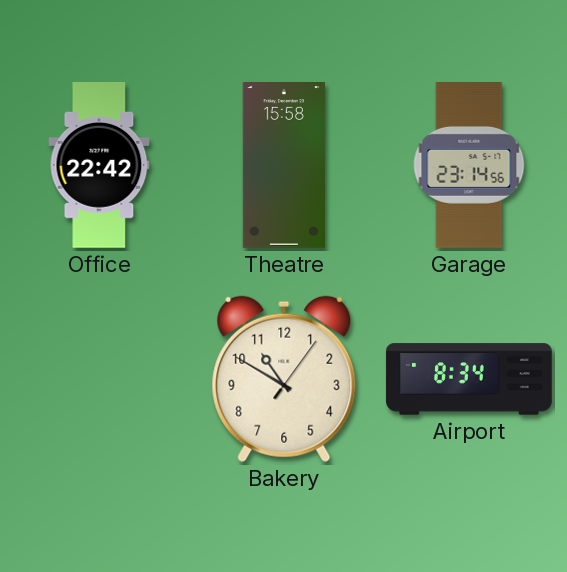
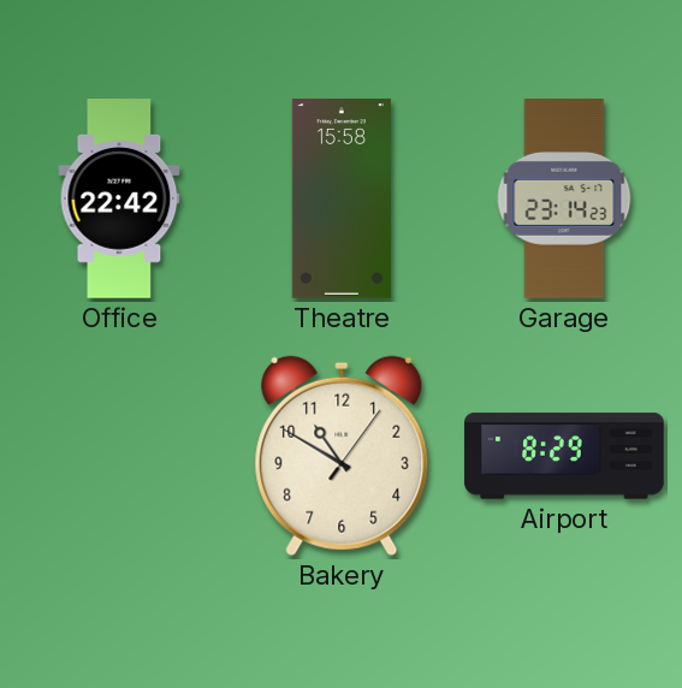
Garage: 23:14:56 -> 23:14:23
Airport: 8:34 -> 8:29
